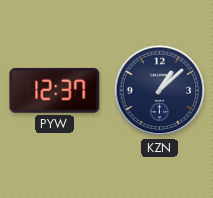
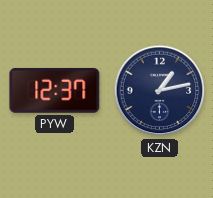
KZN: 1:08 -> 1:13
